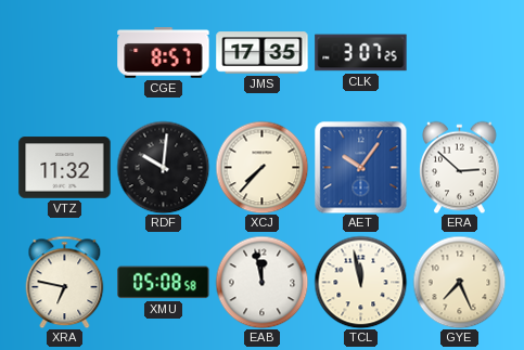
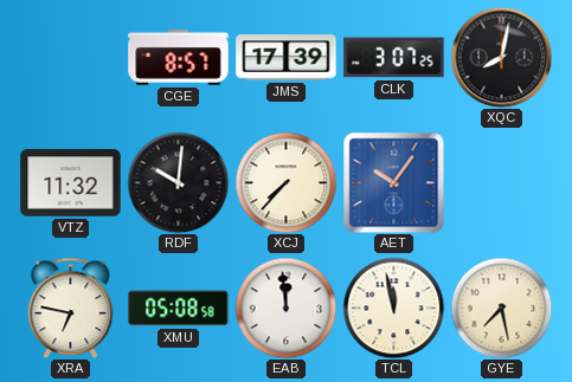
JMS: 17:35 -> 17:39
XQC: none -> 8:02
ERA: 2:52 -> none
EAB: 11:58 -> 11:59
GYE: 7:26 -> 7:28
